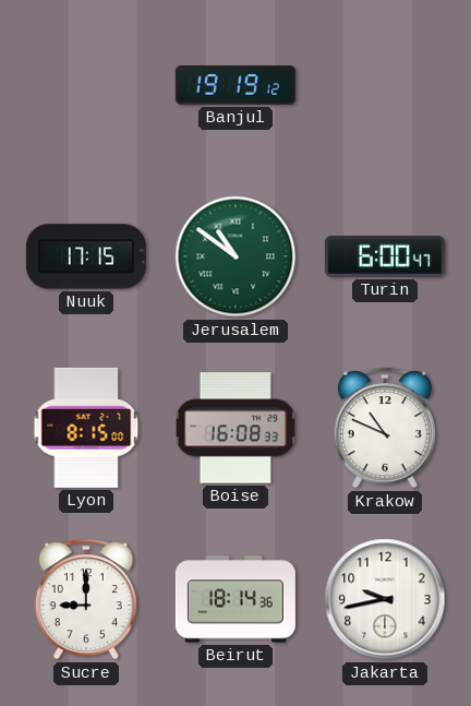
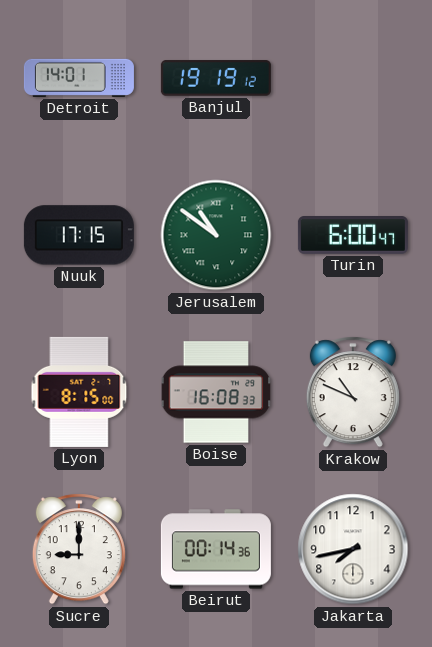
Detroit: none -> 14:01
Beirut: 18:14 -> 00:14
Jakarta: 9:43 -> 7:43
